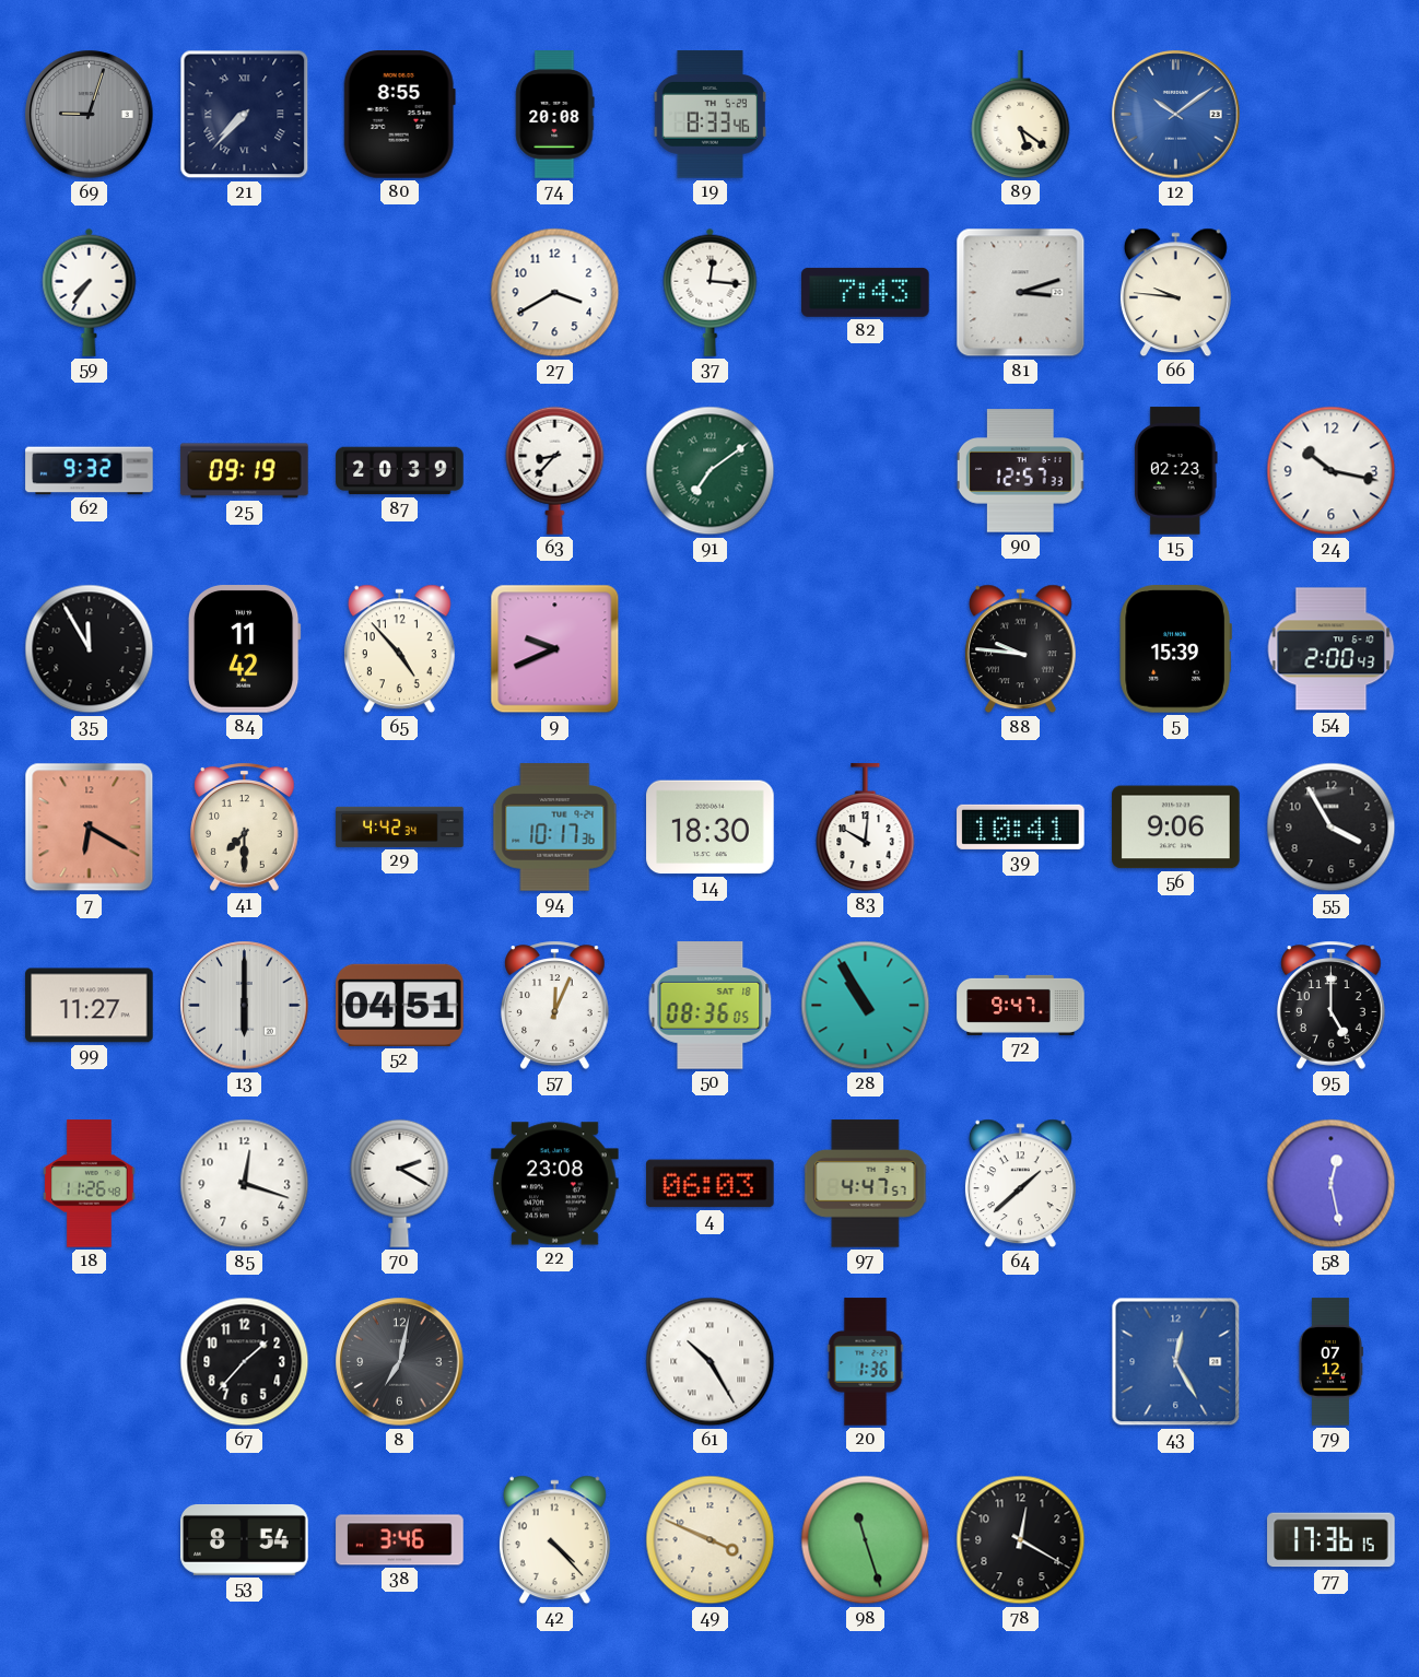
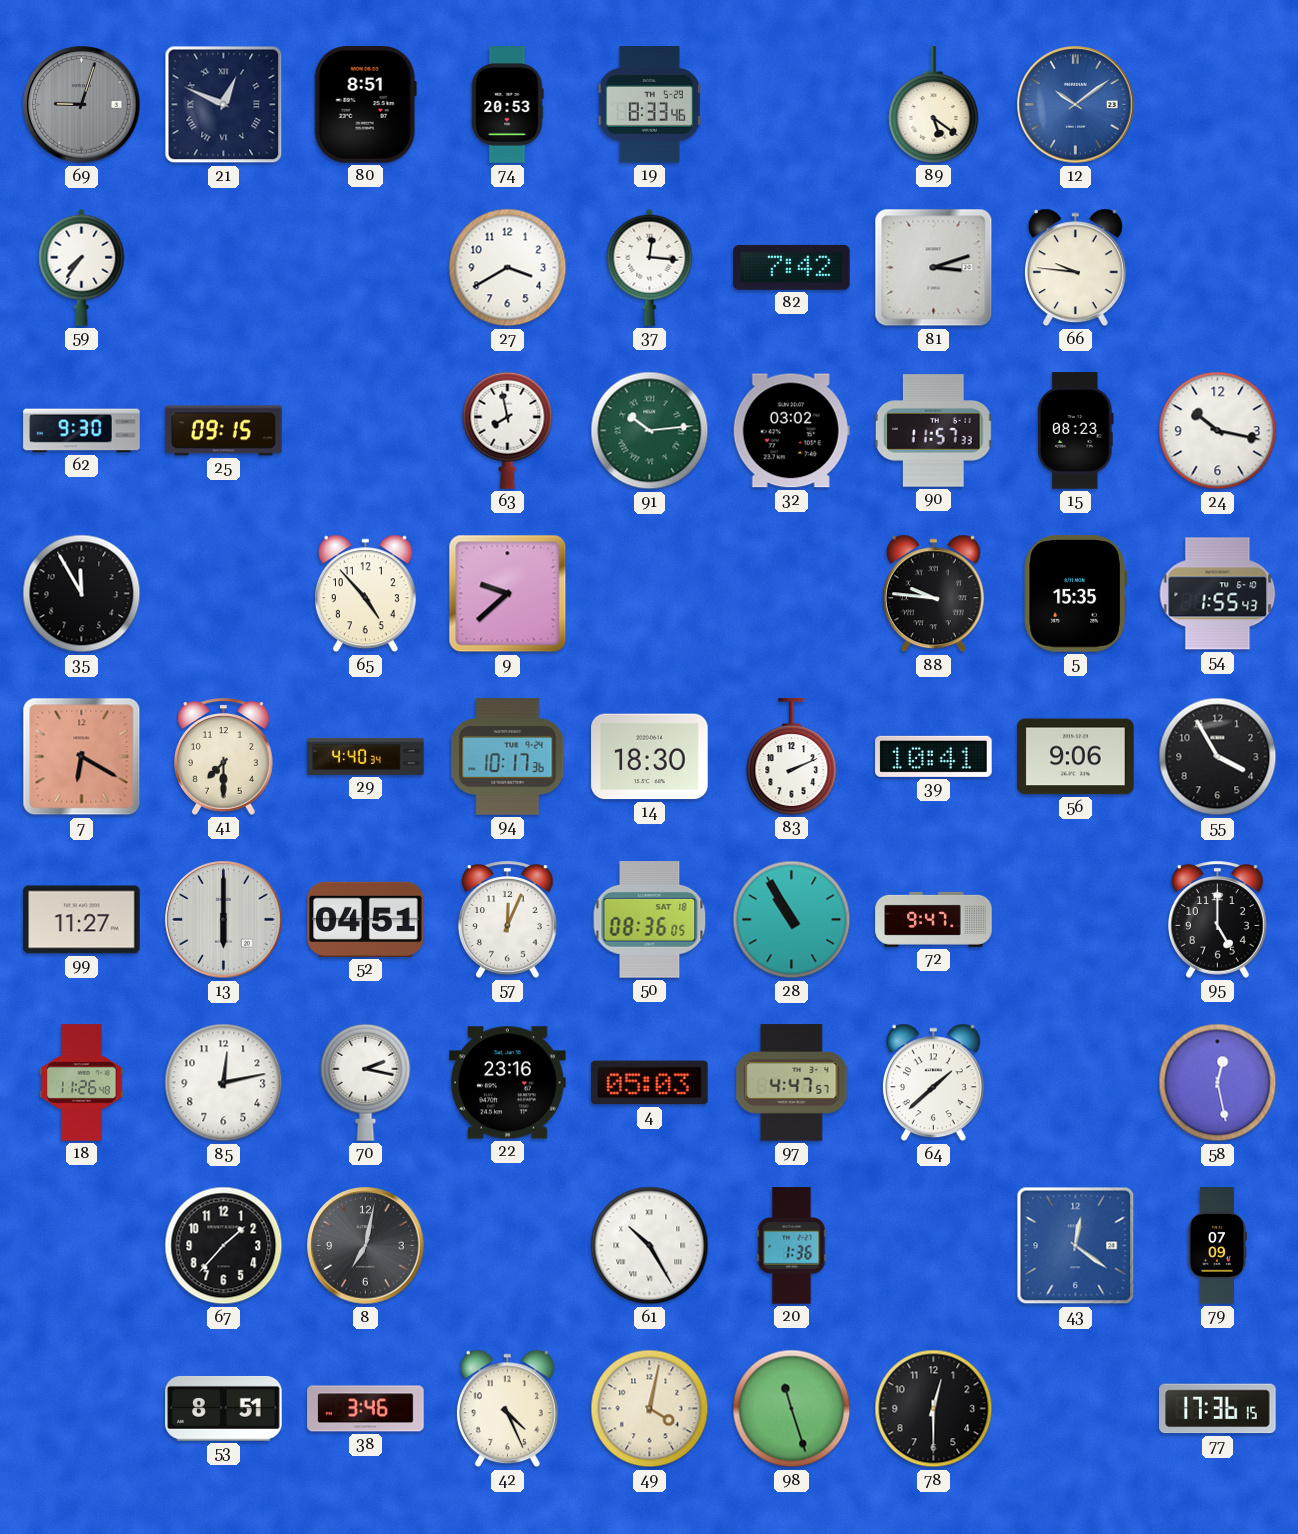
21: 7:37 -> 12:49
80: 8:55 -> 8:51
74: 20:08 -> 20:53
82: 7:43 -> 7:42
62: 9:32 -> 9:30
25: 09:19 -> 09:15
87: 20:39 -> none
63: 8:37 -> 7:58
91: 7:09 -> 10:14
32: none -> 03:02
90: 12:57 -> 11:57
15: 02:23 -> 08:23
84: 11:42 -> none
9: 9:41 -> 9:38
5: 15:39 -> 15:35
54: 2:00 -> 1:55
29: 4:42 -> 4:40
83: 10:01 -> 2:11
85: 12:18 -> 12:13
70: 2:20 -> 2:17
22: 23:08 -> 23:16
4: 06:03 -> 05:03
43: 12:25 -> 12:21
79: 07:12 -> 07:09
53: 8:54 -> 8:51
42: 4:23 -> 4:26
49: 3:49 -> 4:02
78: 12:20 -> 12:30
